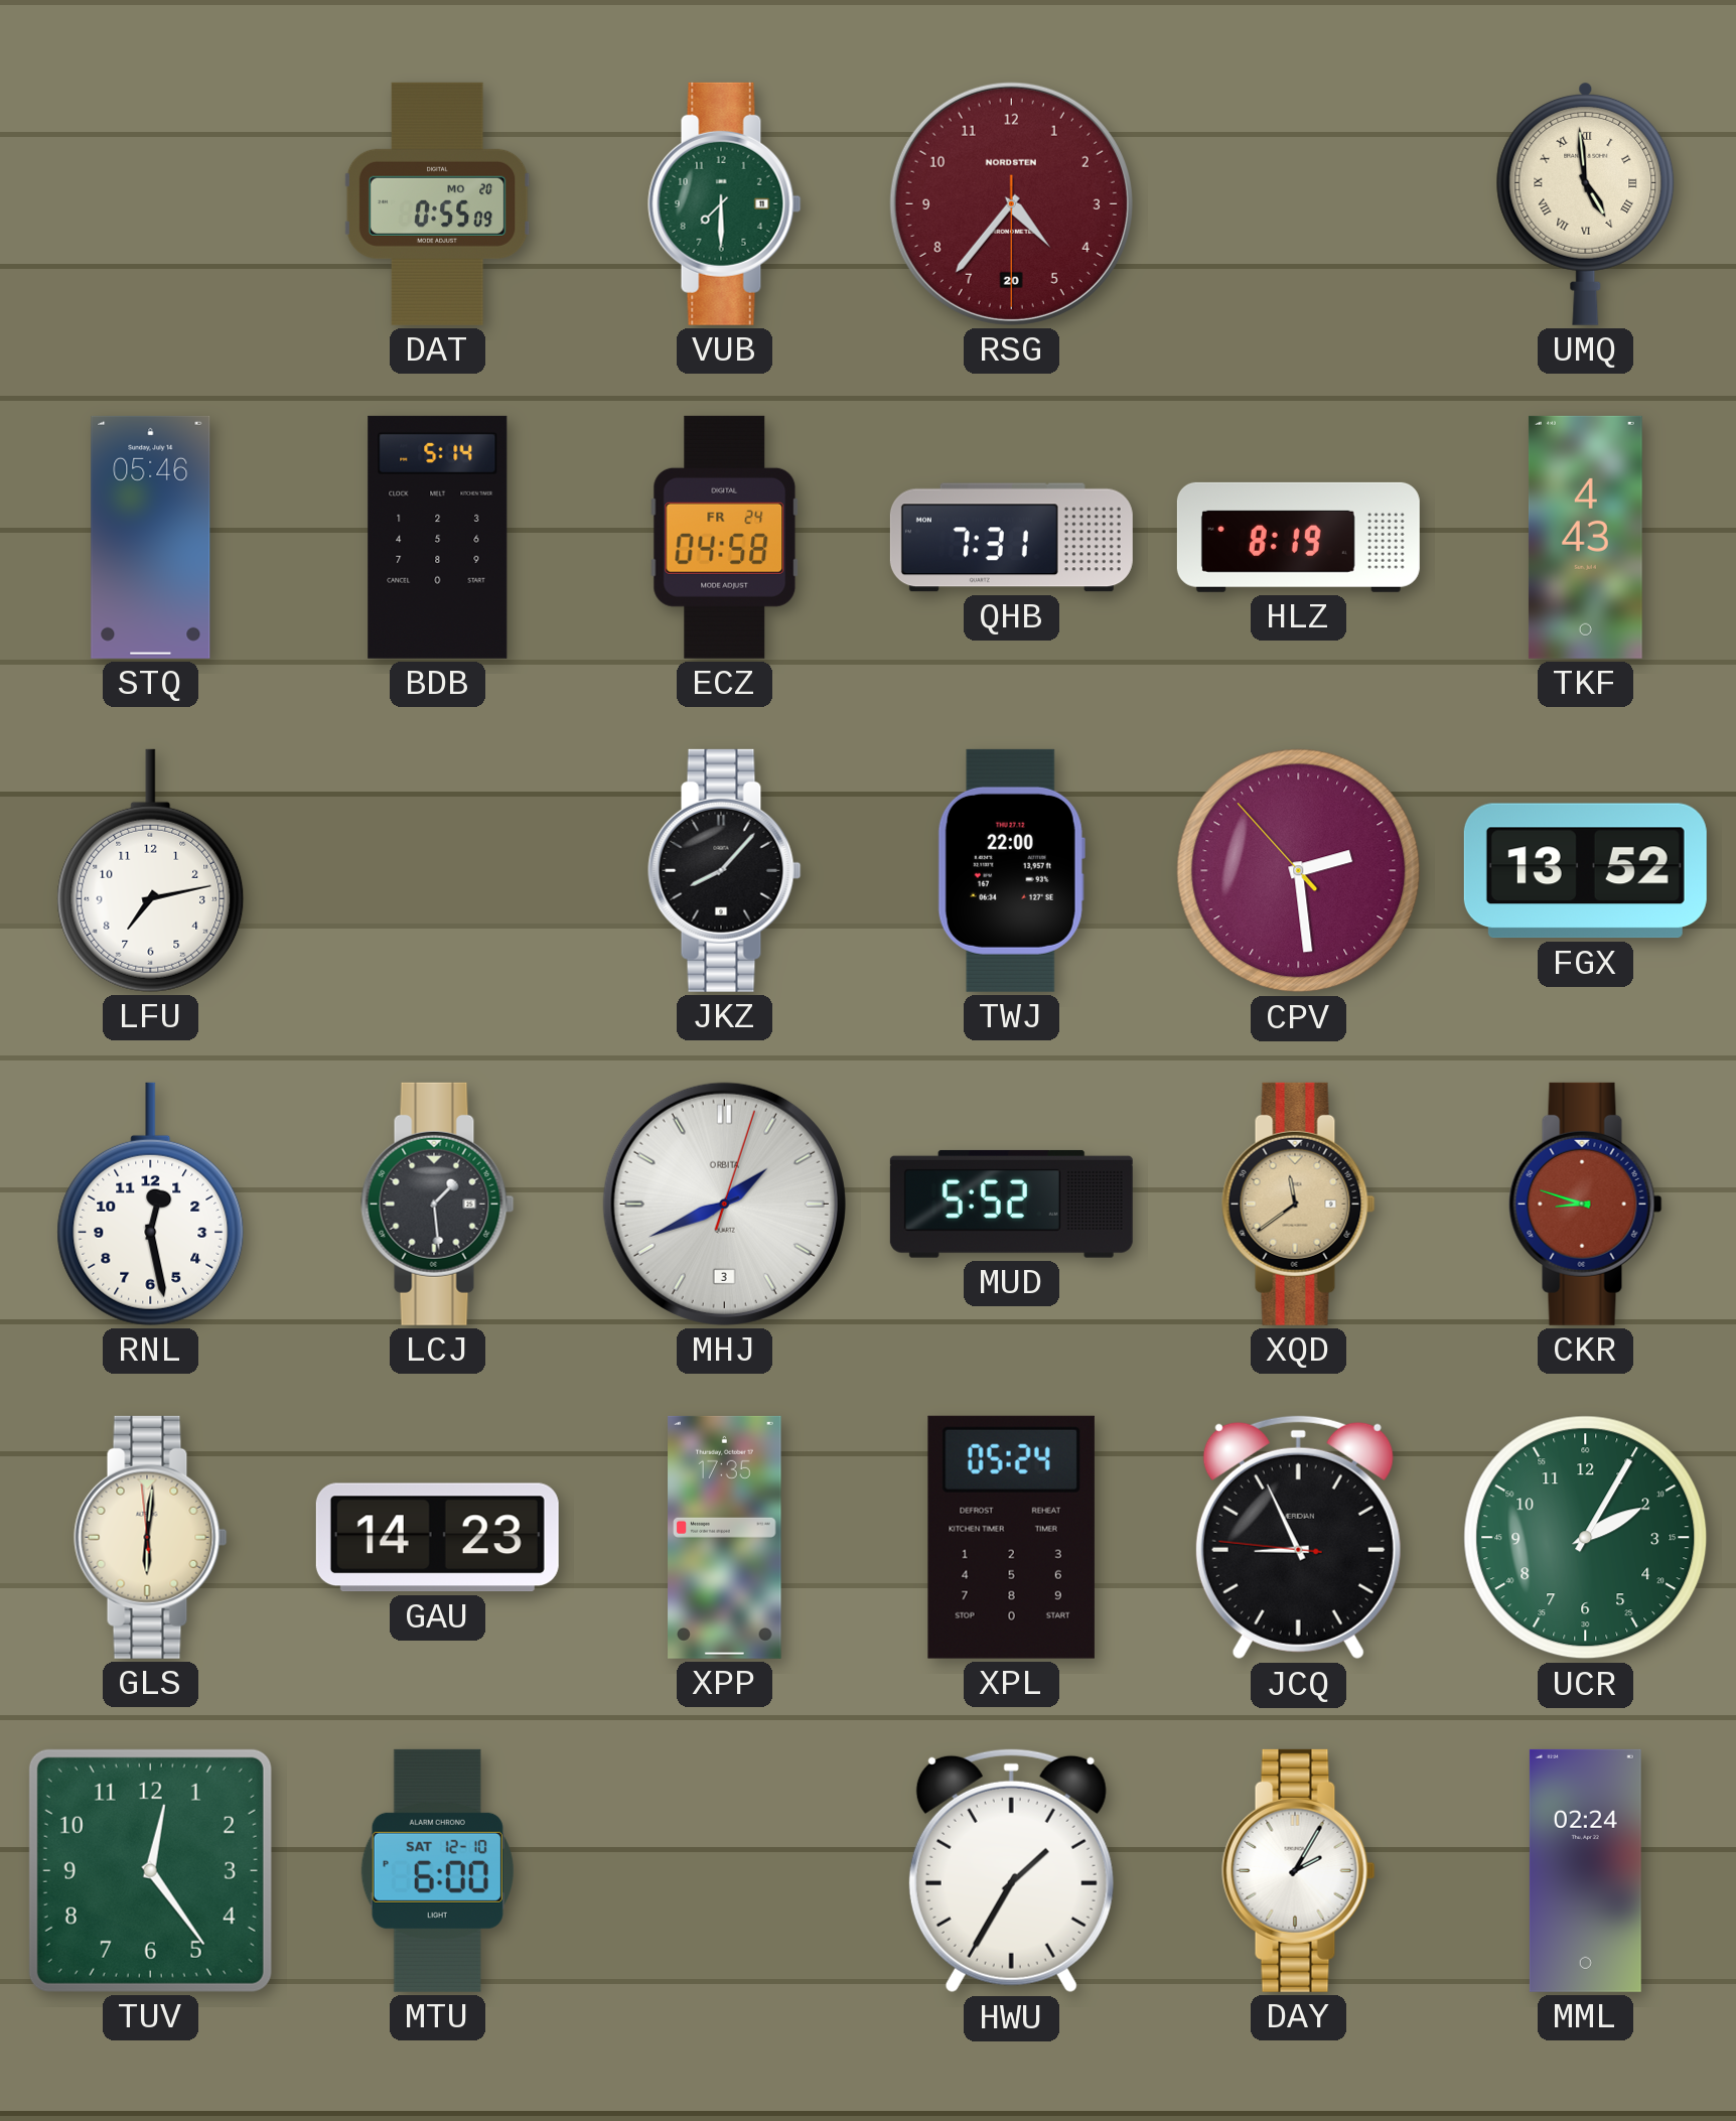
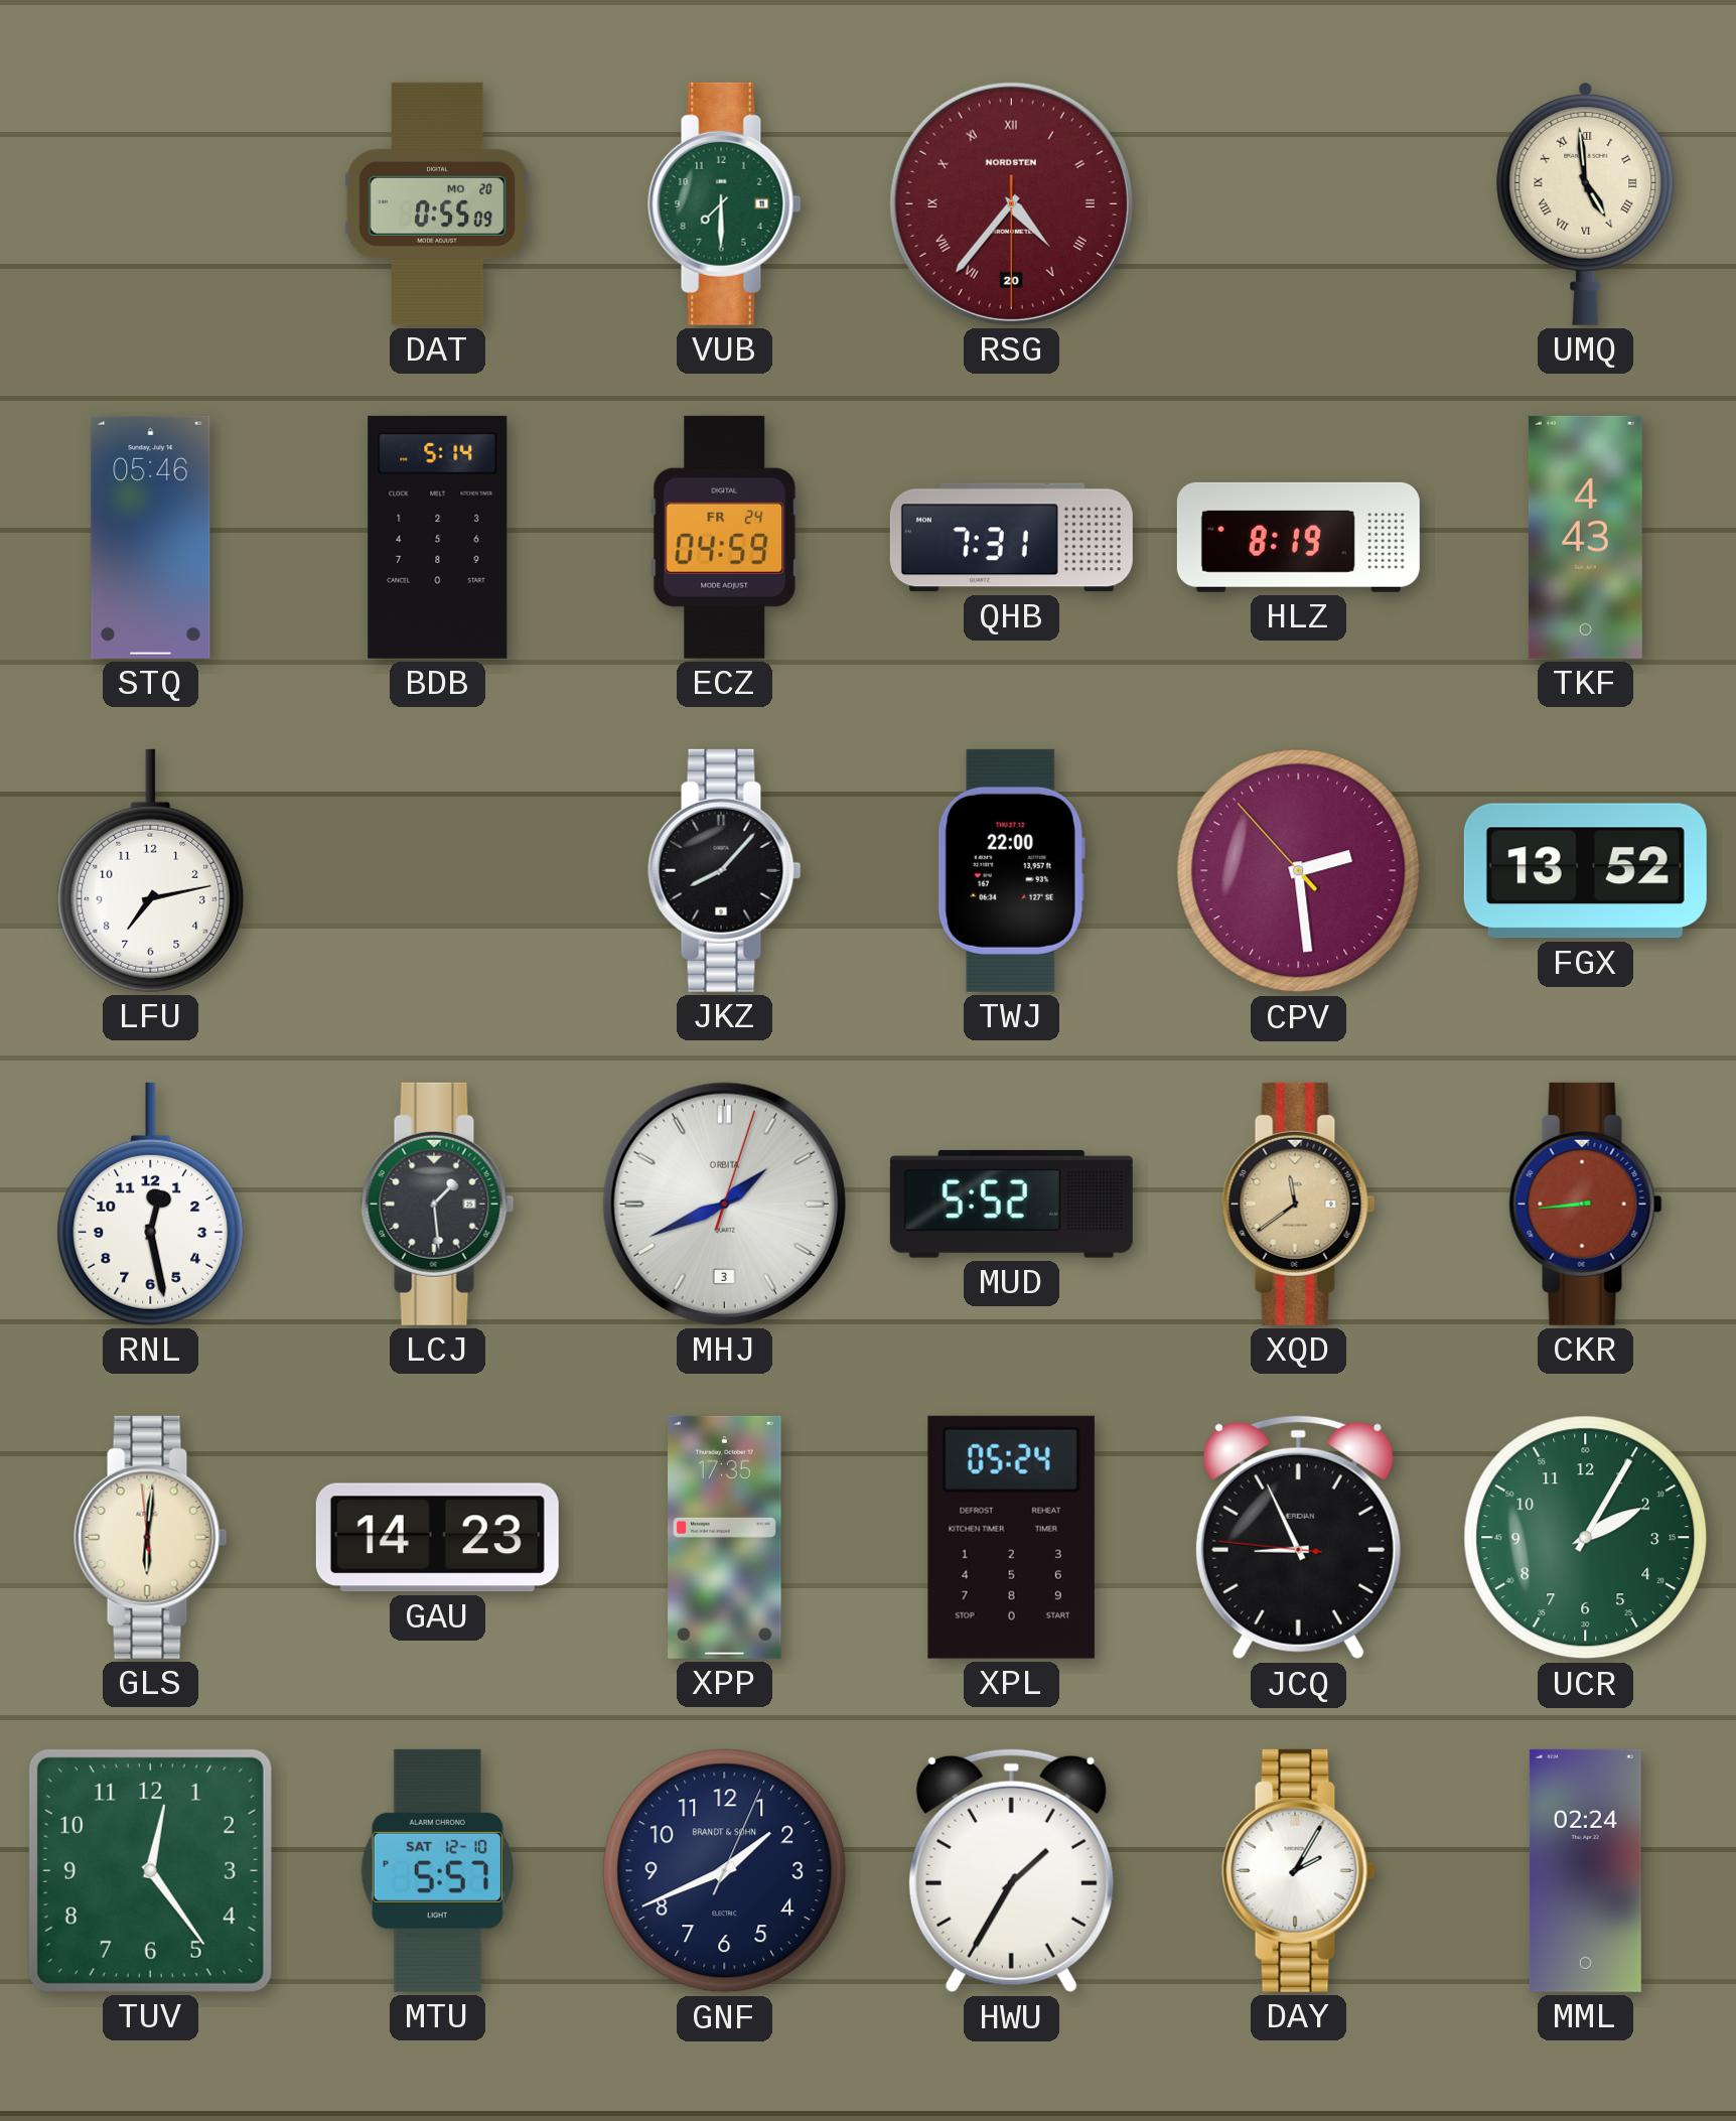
RSG numerals: Arabic -> Roman
ECZ: 04:58 -> 04:59
CKR: 8:48 -> 8:44
MTU: 6:00 -> 5:57
GNF: none -> 1:41
